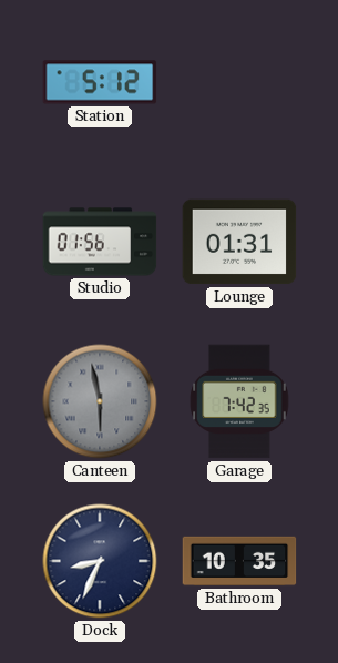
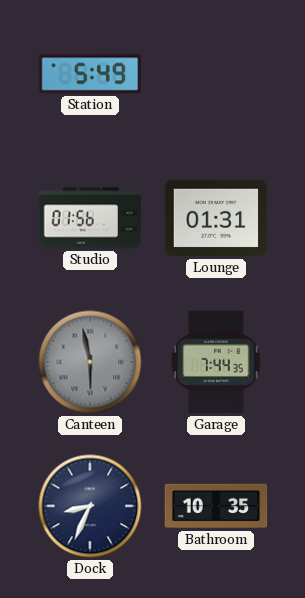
Station: 5:12 -> 5:49
Garage: 7:42 -> 7:44
